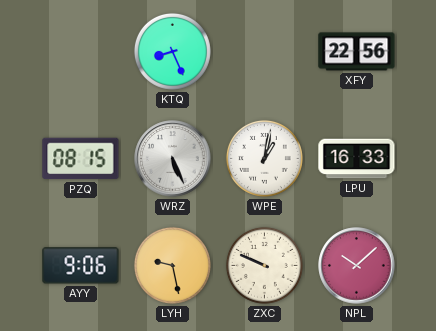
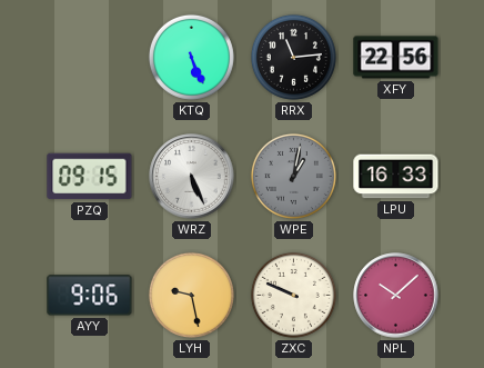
KTQ: 8:26 -> 5:26
RRX: none -> 11:14
PZQ: 08:15 -> 09:15
WPE dial: white -> grey
